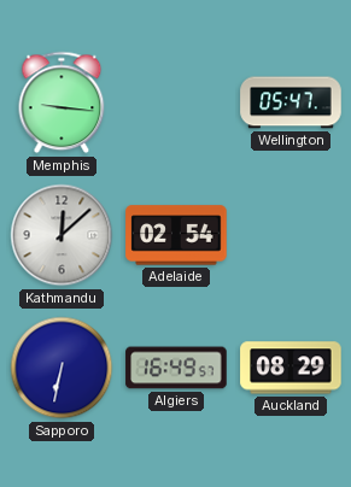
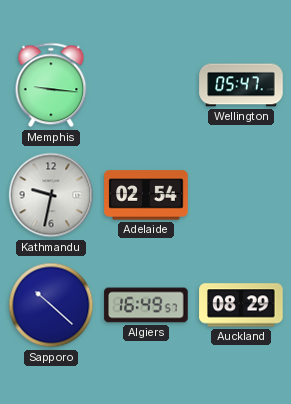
Kathmandu: 12:08 -> 9:32
Sapporo: 6:32 -> 10:22
